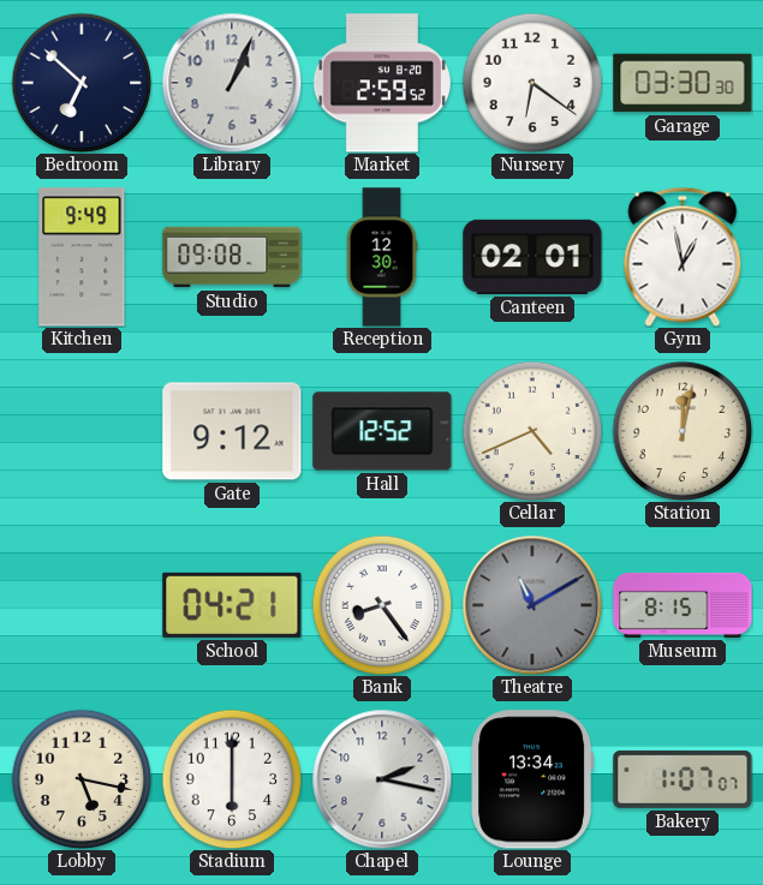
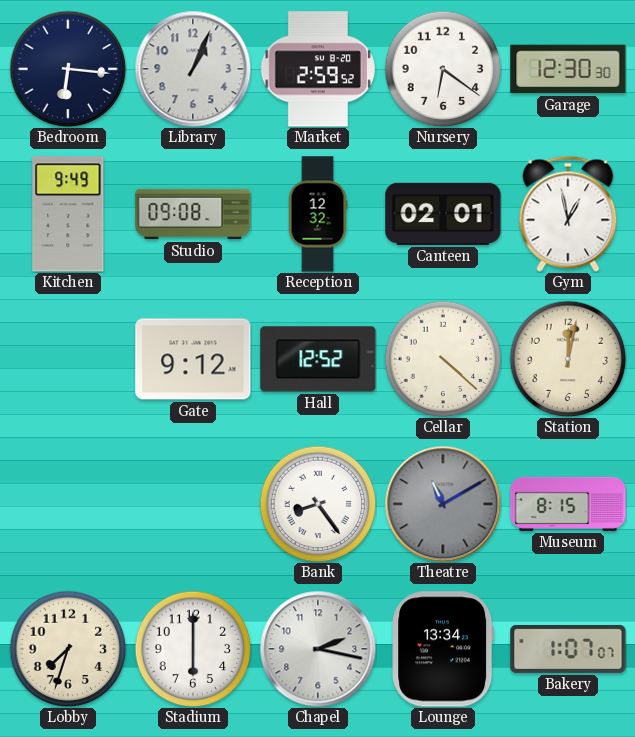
Bedroom: 6:52 -> 6:16
Garage: 03:30 -> 12:30
Reception: 12:30 -> 12:32
Cellar: 4:41 -> 4:22
School: 04:21 -> none
Lobby: 5:17 -> 7:33
